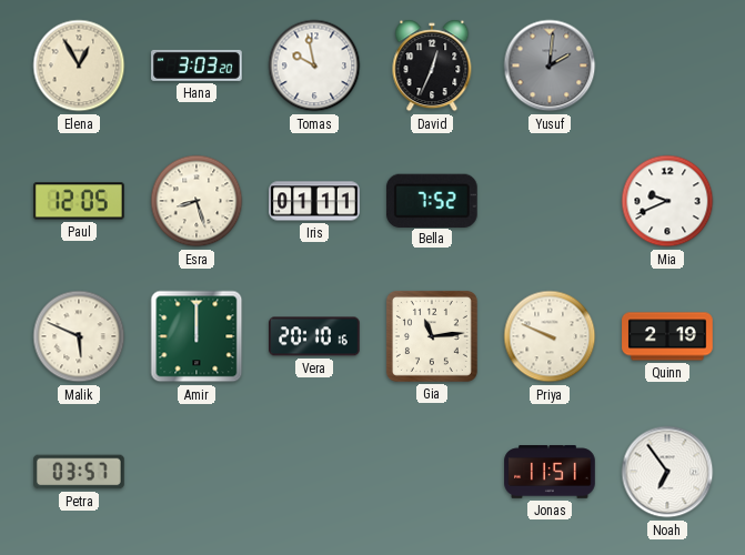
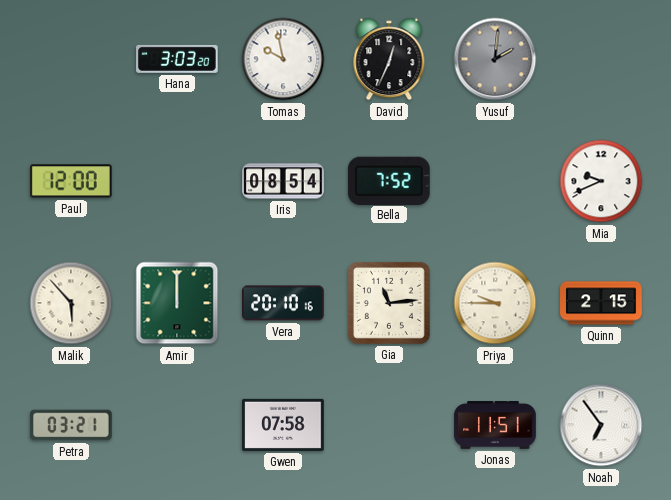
Elena: 12:55 -> none
Paul: 12:05 -> 12:00
Esra: 8:27 -> none
Iris: 01:11 -> 08:54
Malik: 5:49 -> 5:53
Priya: 9:49 -> 9:45
Quinn: 2:19 -> 2:15
Petra: 03:57 -> 03:21
Gwen: none -> 07:58
